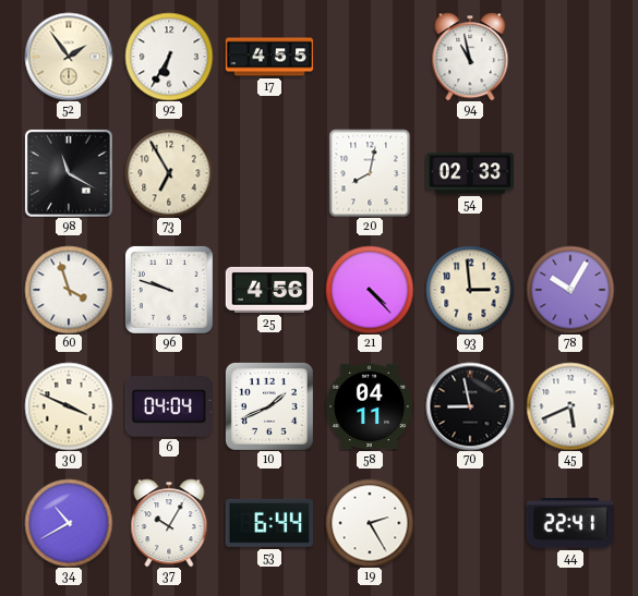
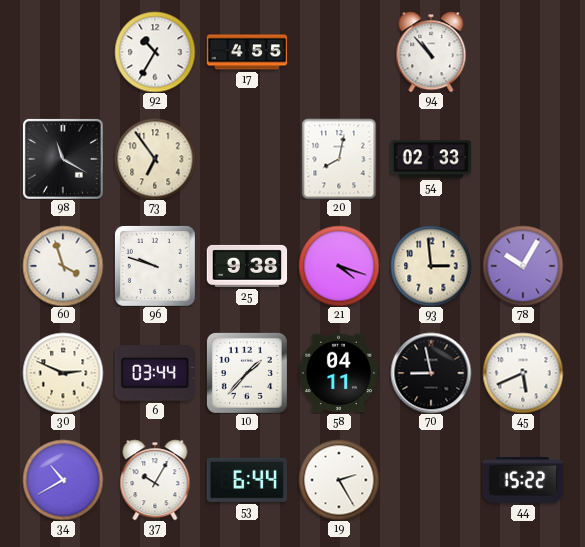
52: 1:54 -> none
92: 6:35 -> 10:35
94: 10:58 -> 10:53
73: 6:55 -> 6:54
25: 4:56 -> 9:38
21: 4:23 -> 4:18
30: 3:49 -> 2:49
6: 04:04 -> 03:44
10: 1:41 -> 1:37
44: 22:41 -> 15:22
